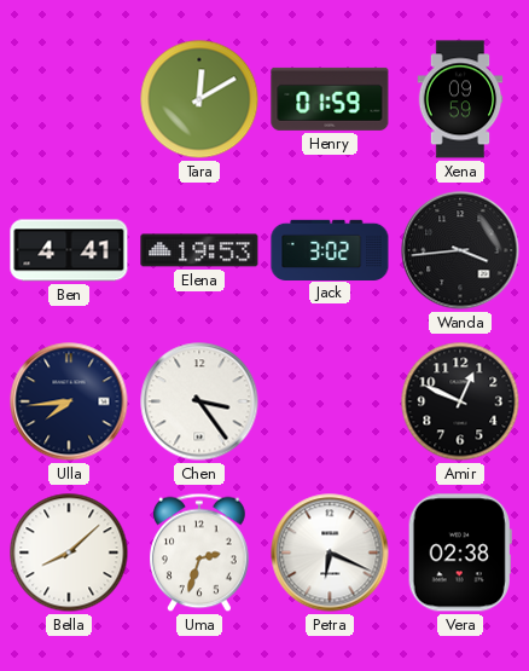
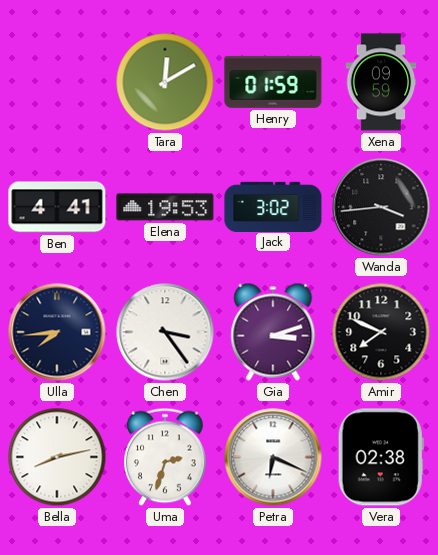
Gia: none -> 3:12
Amir: 12:49 -> 7:49
Bella: 8:08 -> 8:13
